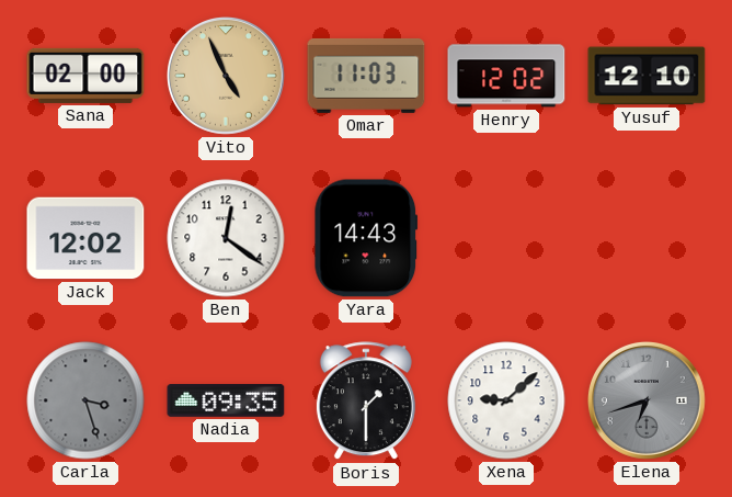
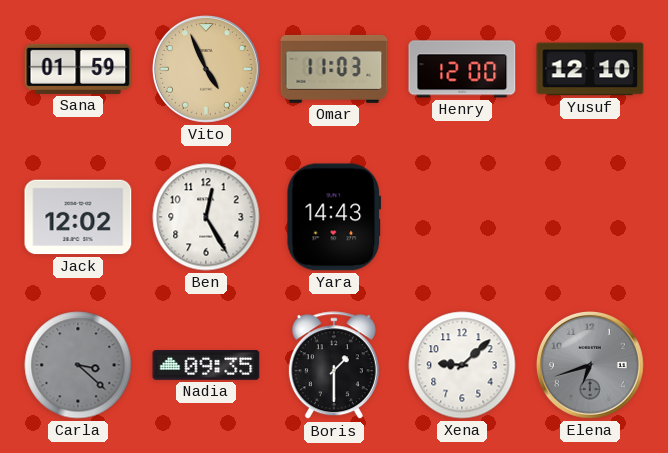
Sana: 02:00 -> 01:59
Henry: 12:02 -> 12:00
Ben: 12:21 -> 12:25
Carla: 3:27 -> 3:22
